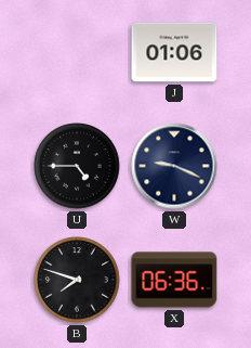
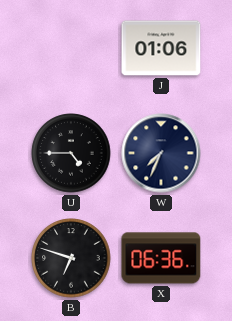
W: 9:19 -> 7:34
B: 7:48 -> 6:48
